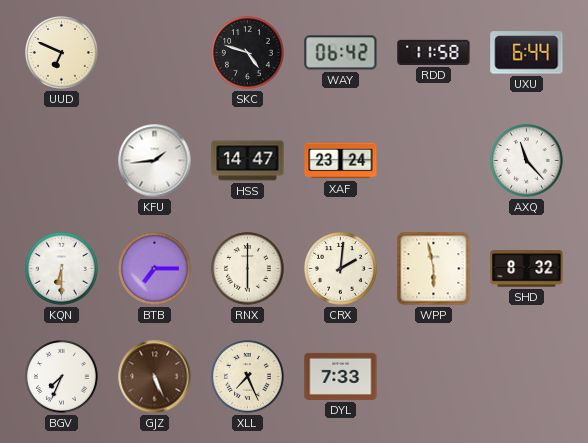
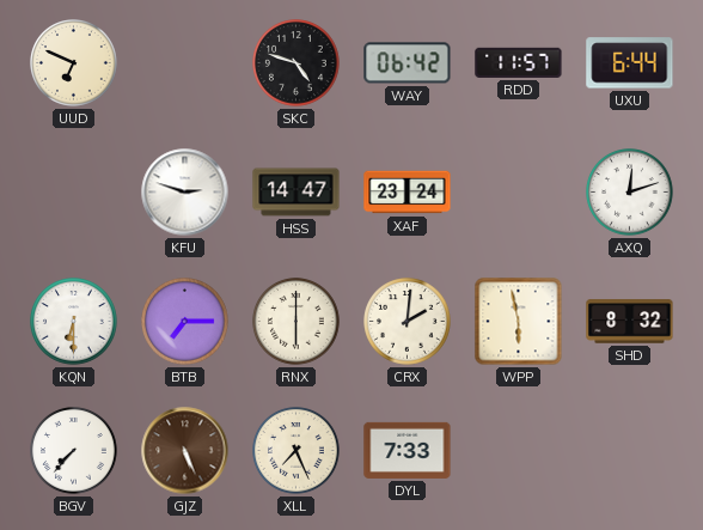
RDD: 11:58 -> 11:57
KFU: 1:44 -> 2:48
AXQ: 11:23 -> 12:12
BGV: 7:34 -> 7:37
